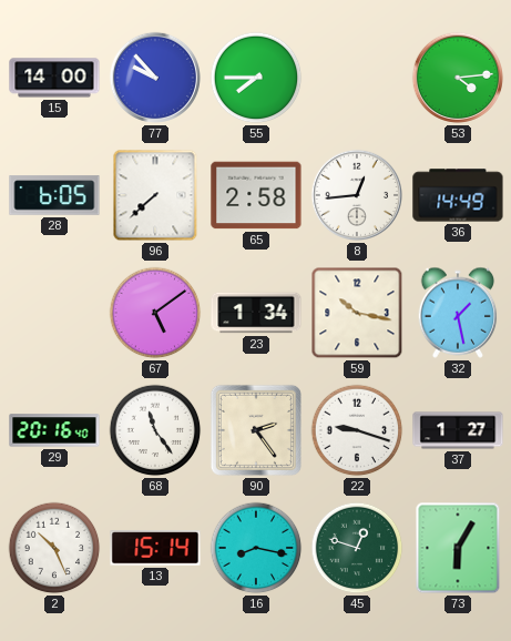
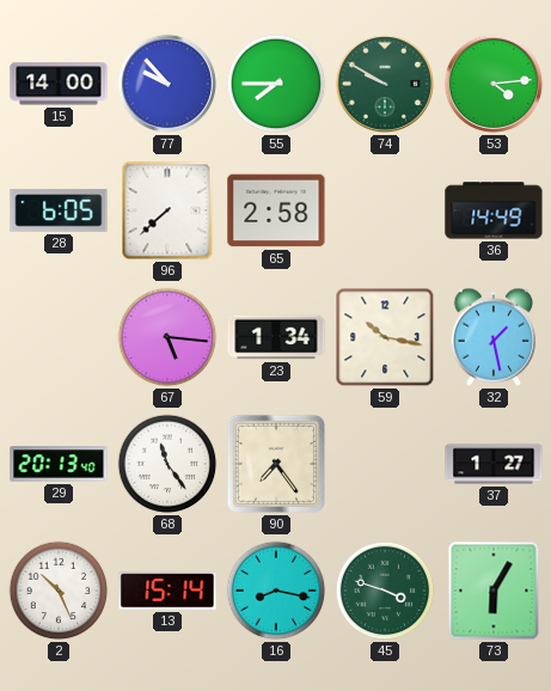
74: none -> 9:50
8: 12:44 -> none
67: 5:09 -> 5:16
29: 20:16 -> 20:13
90: 2:24 -> 7:24
22: 9:18 -> none
45: 12:48 -> 3:48
